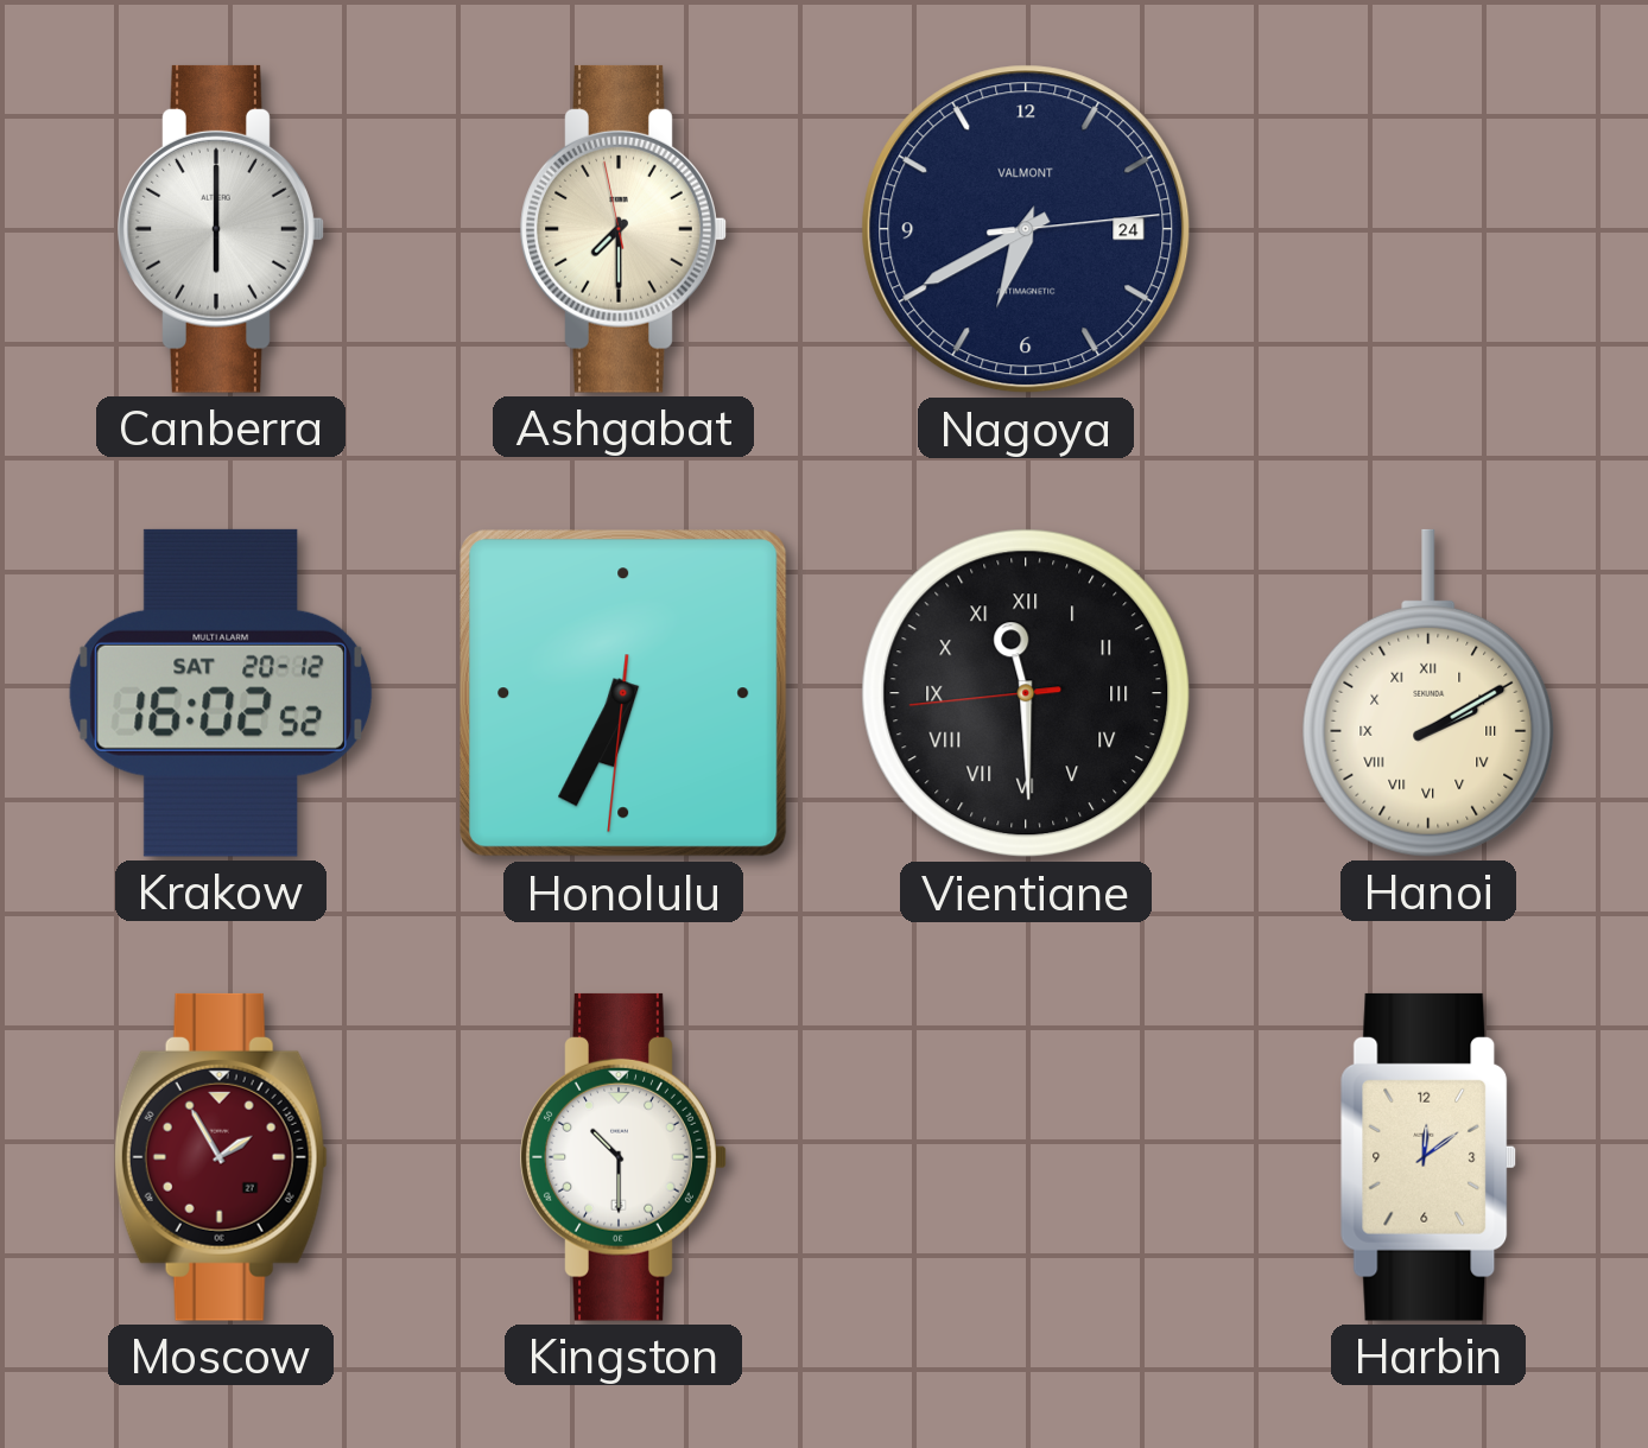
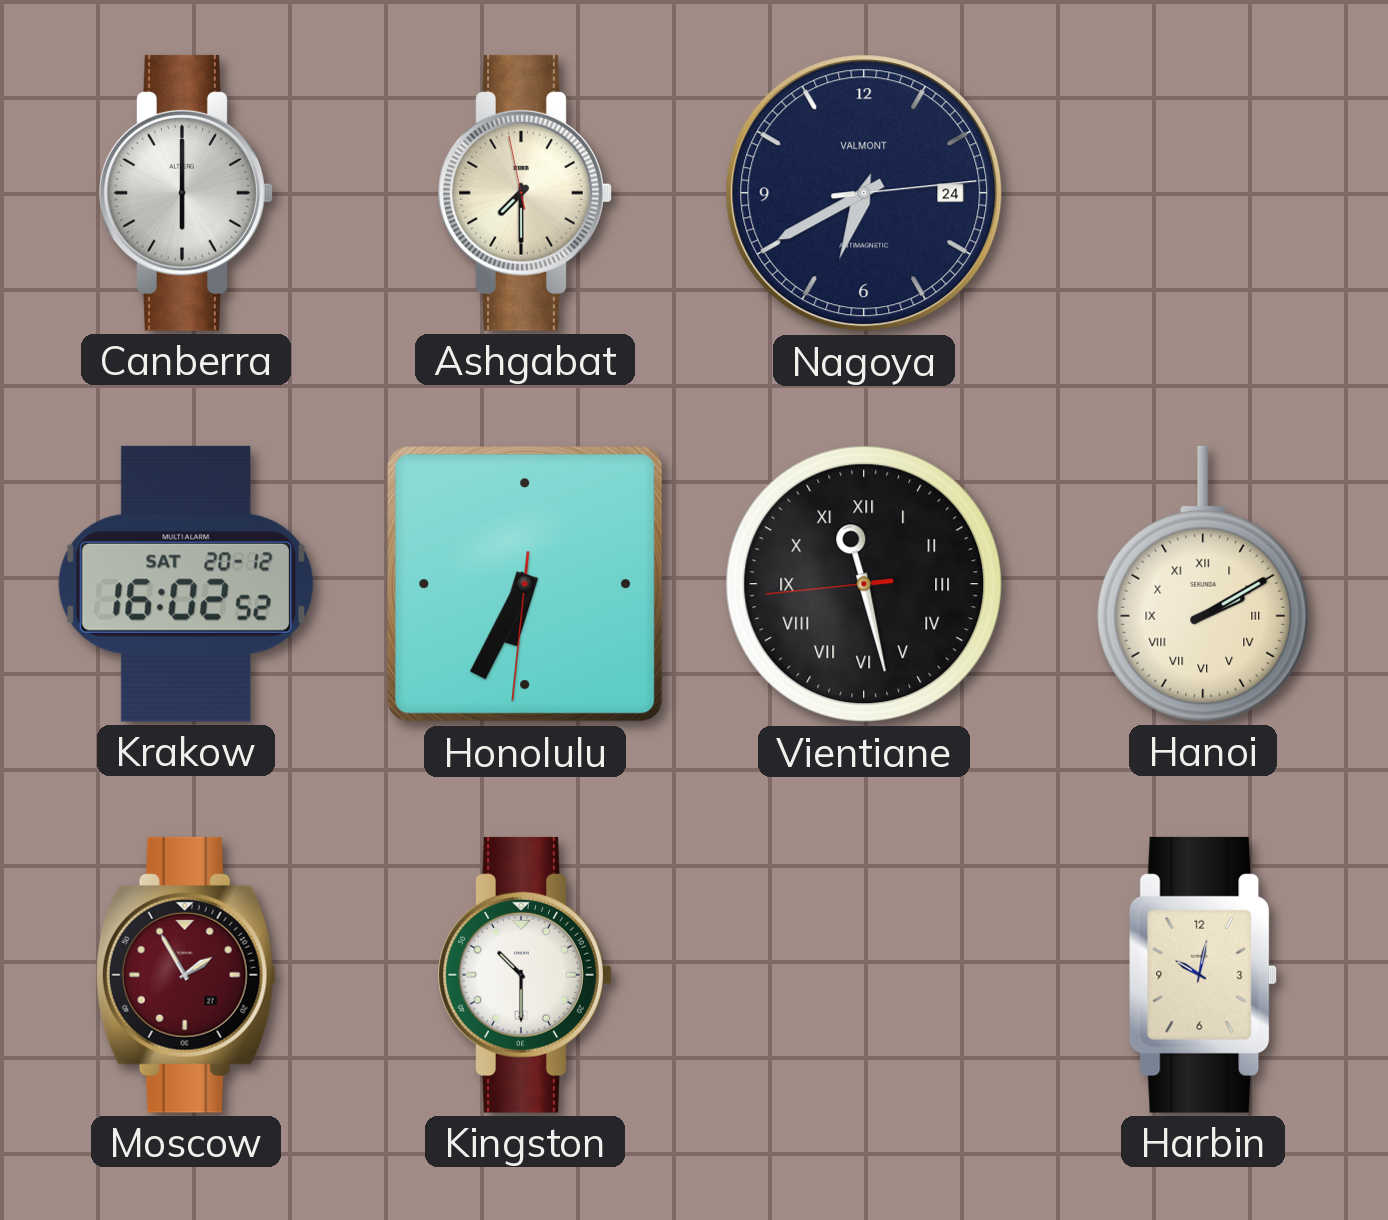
Vientiane: 11:29 -> 11:27
Harbin: 12:09 -> 10:02
